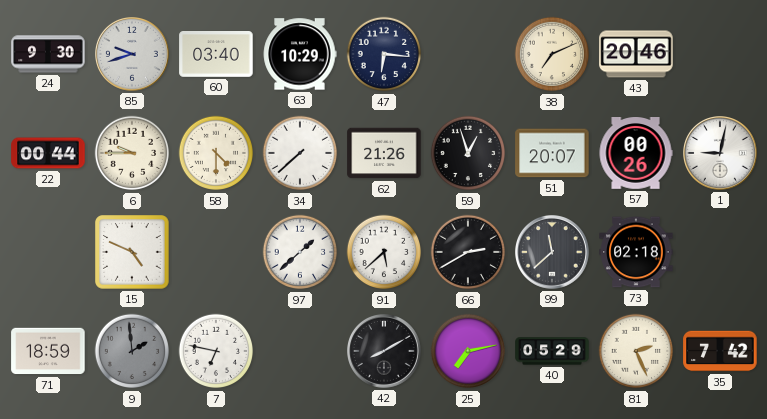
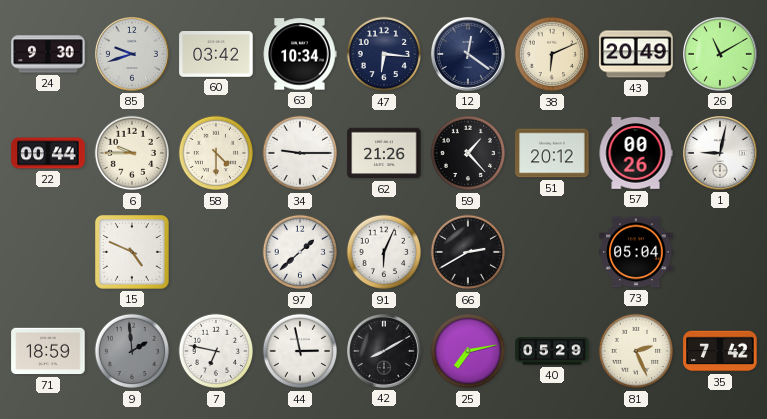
60: 03:40 -> 03:42
63: 10:29 -> 10:34
12: none -> 12:21
38: 7:11 -> 6:11
43: 20:46 -> 20:49
26: none -> 11:10
34: 7:38 -> 9:15
59: 12:57 -> 1:23
51: 20:07 -> 20:12
91: 5:38 -> 6:04
99: 11:38 -> none
73: 02:18 -> 05:04
44: none -> 2:58
